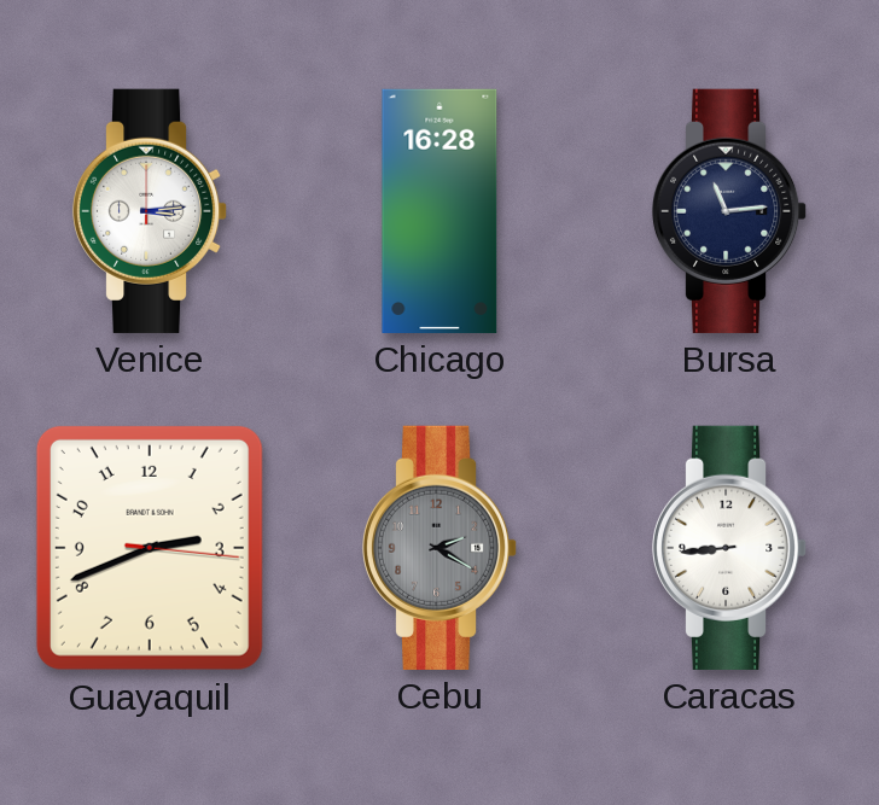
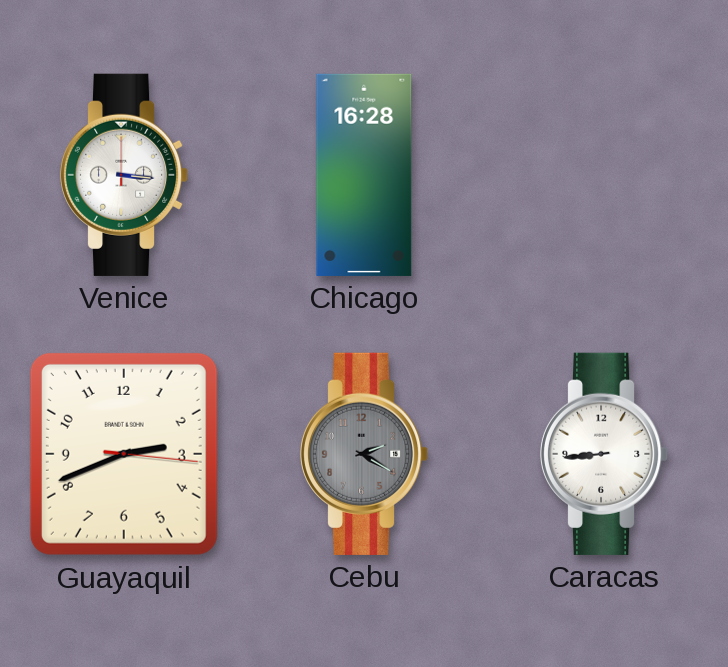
Venice: 3:14 -> 3:16
Bursa: 11:14 -> none
